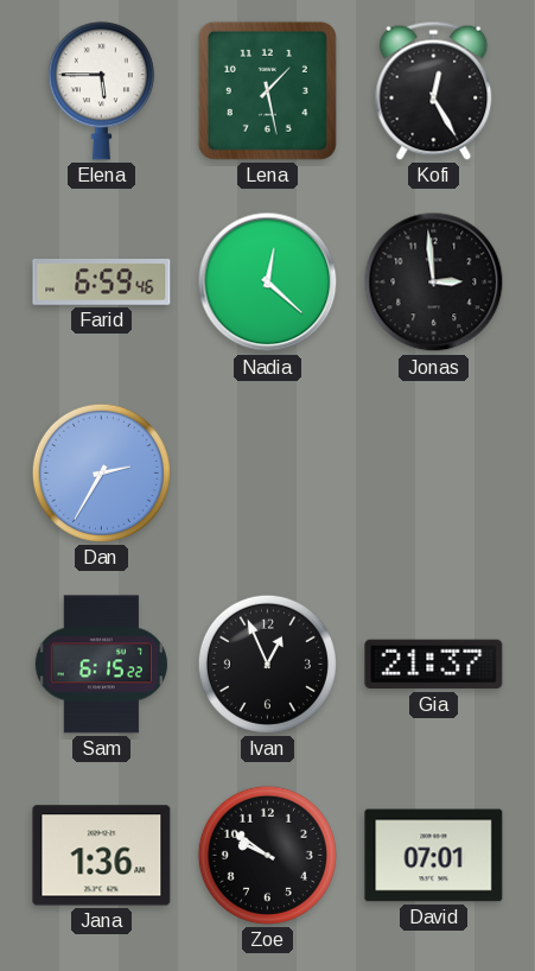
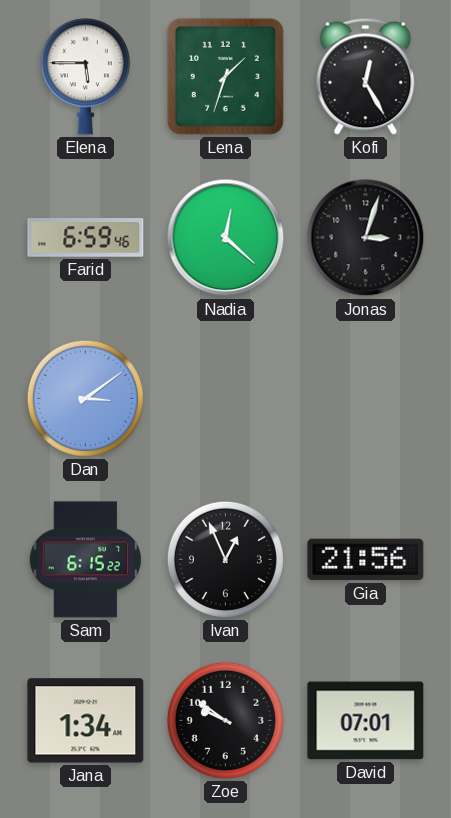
Lena: 1:28 -> 1:33
Jonas: 2:59 -> 3:03
Dan: 2:35 -> 3:09
Gia: 21:37 -> 21:56
Jana: 1:36 -> 1:34
